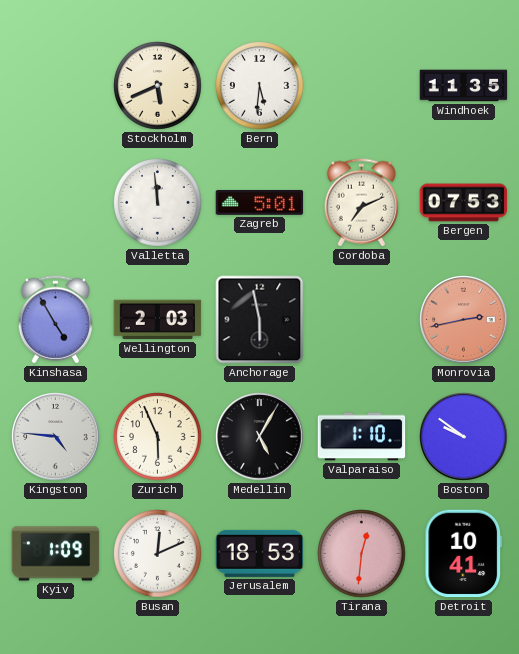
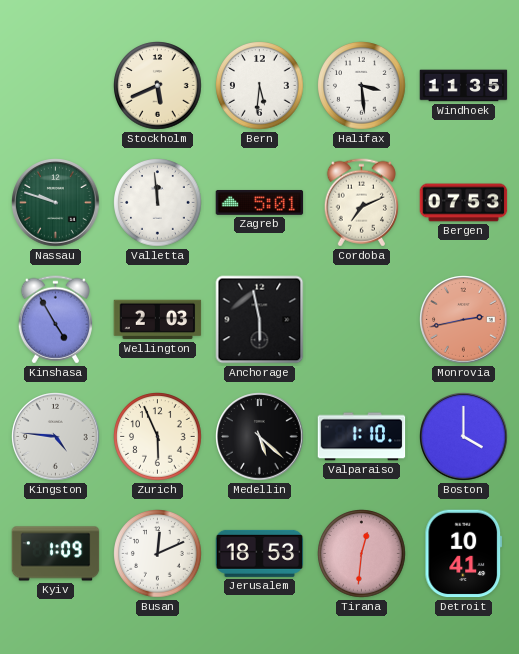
Halifax: none -> 3:29
Nassau: none -> 9:48
Medellin: 5:05 -> 5:22
Boston: 9:51 -> 4:00
